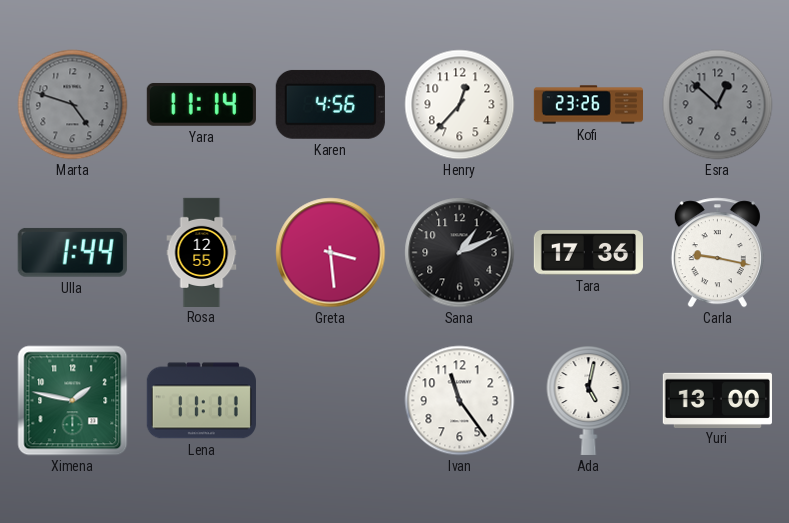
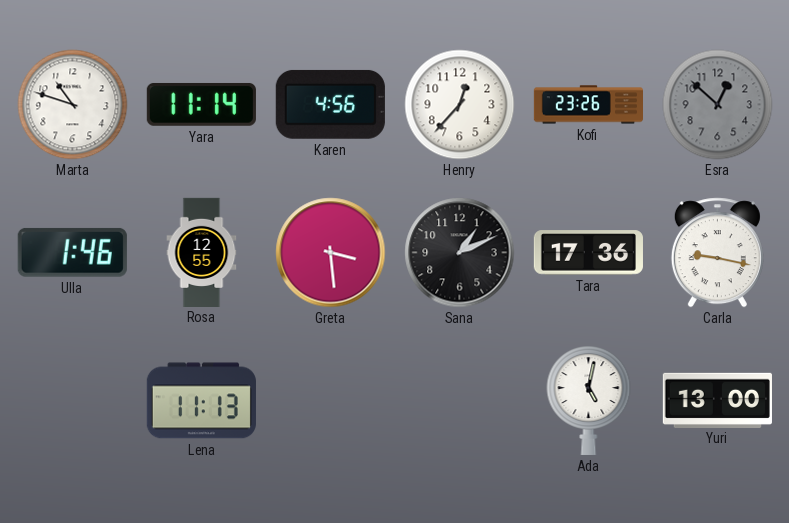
Marta: 4:48 -> 10:48
Marta dial: grey -> white
Ulla: 1:44 -> 1:46
Ximena: 1:47 -> none
Lena: 11:11 -> 11:13
Ivan: 11:24 -> none
